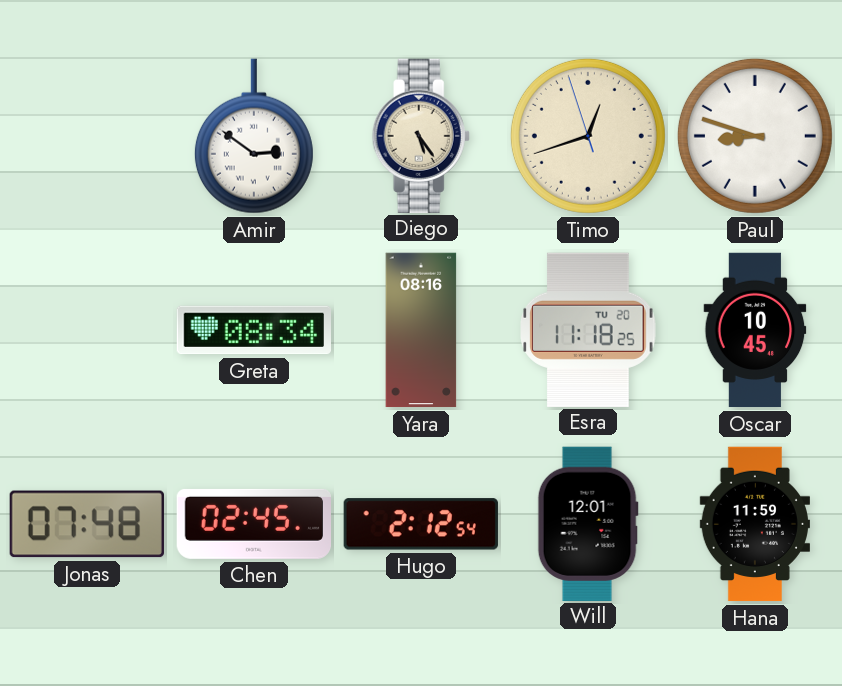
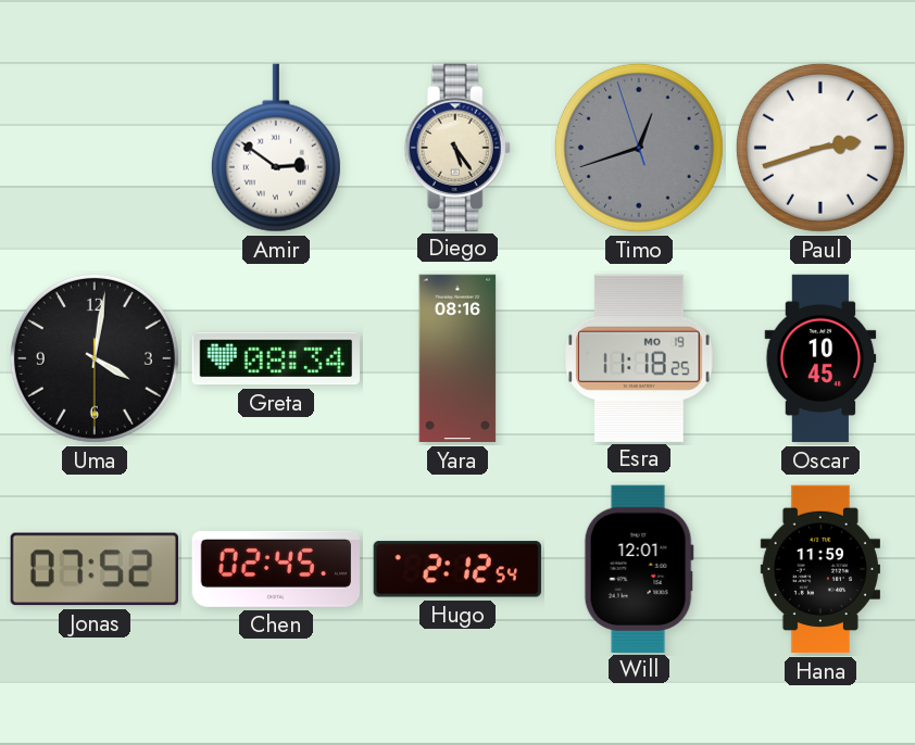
Timo dial: cream -> grey
Paul: 8:48 -> 2:42
Uma: none -> 4:01
Esra date: TU 20 -> MO 19
Jonas: 07:48 -> 07:52
